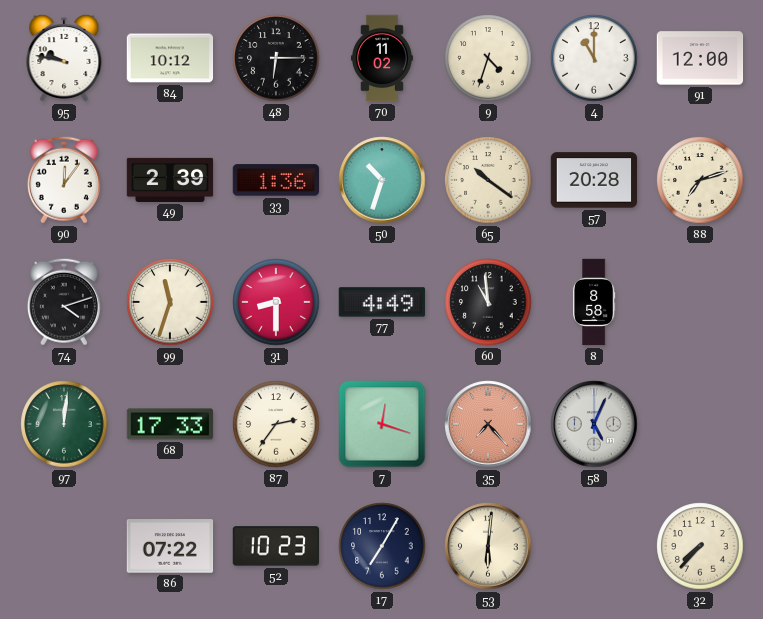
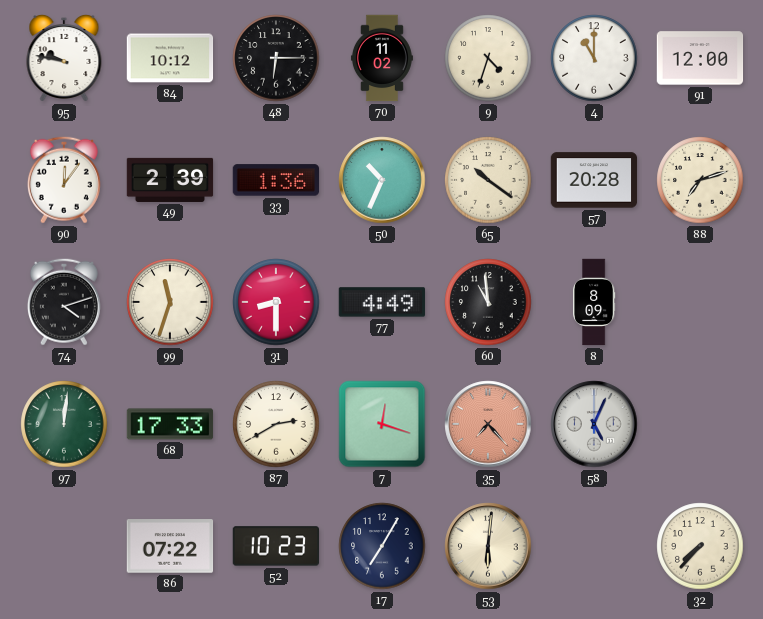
50: 10:33 -> 10:34
8: 8:58 -> 8:09
87: 2:36 -> 2:40
